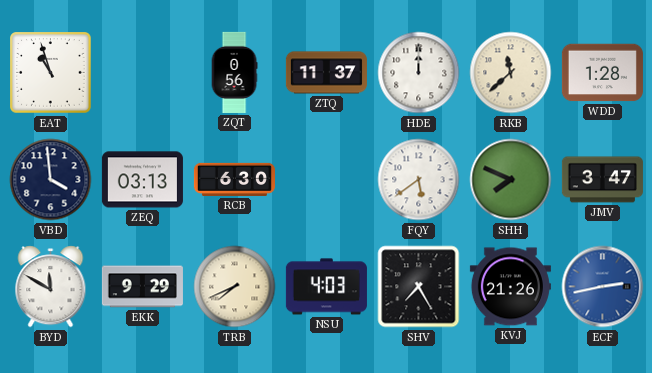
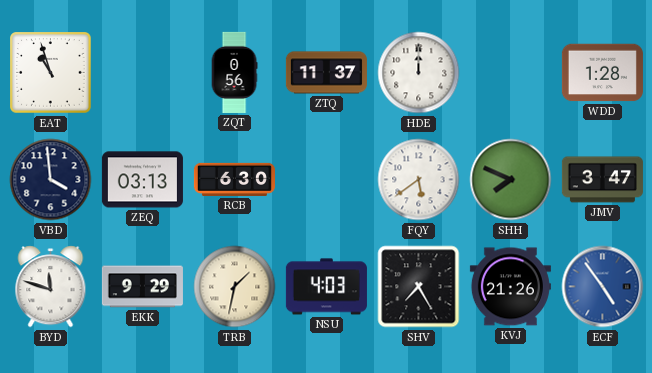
RKB: 11:38 -> none
BYD: 11:50 -> 11:48
TRB: 7:41 -> 1:32
ECF: 2:43 -> 4:54
